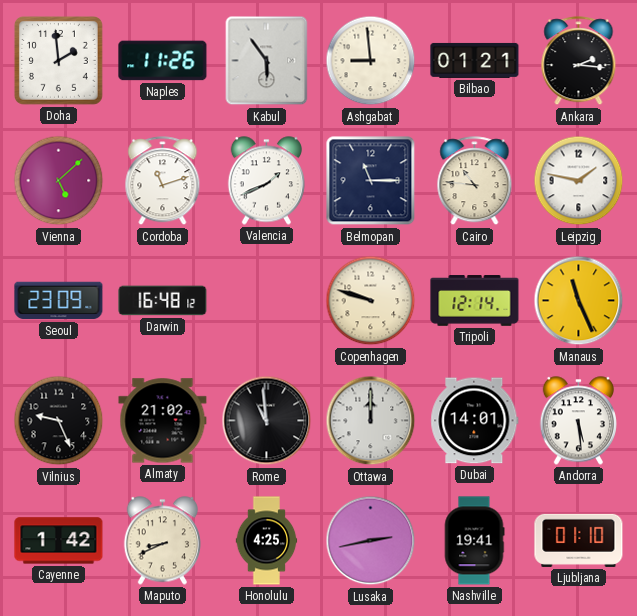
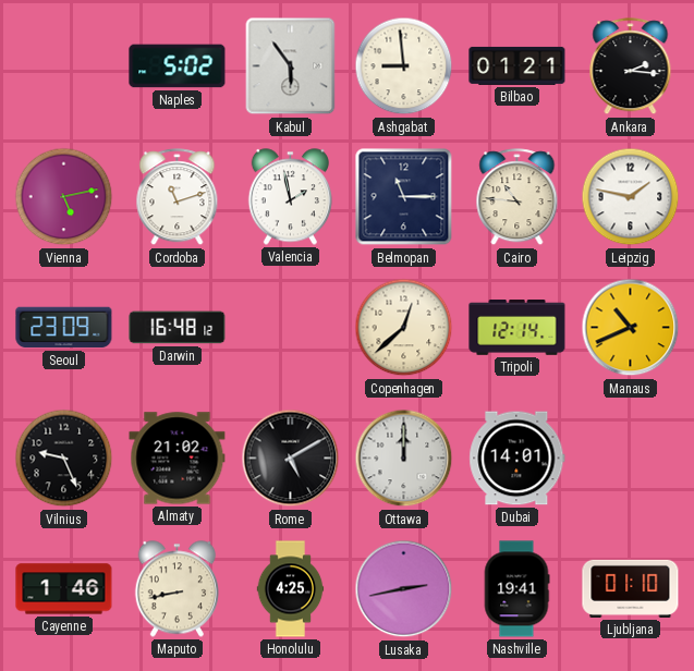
Doha: 1:59 -> none
Naples: 11:26 -> 5:02
Vienna: 5:08 -> 5:13
Valencia: 1:41 -> 1:58
Copenhagen: 9:48 -> 12:38
Manaus: 11:26 -> 10:41
Rome: 10:59 -> 5:10
Andorra: 5:29 -> none
Cayenne: 1:42 -> 1:46
Maputo: 8:41 -> 8:43
